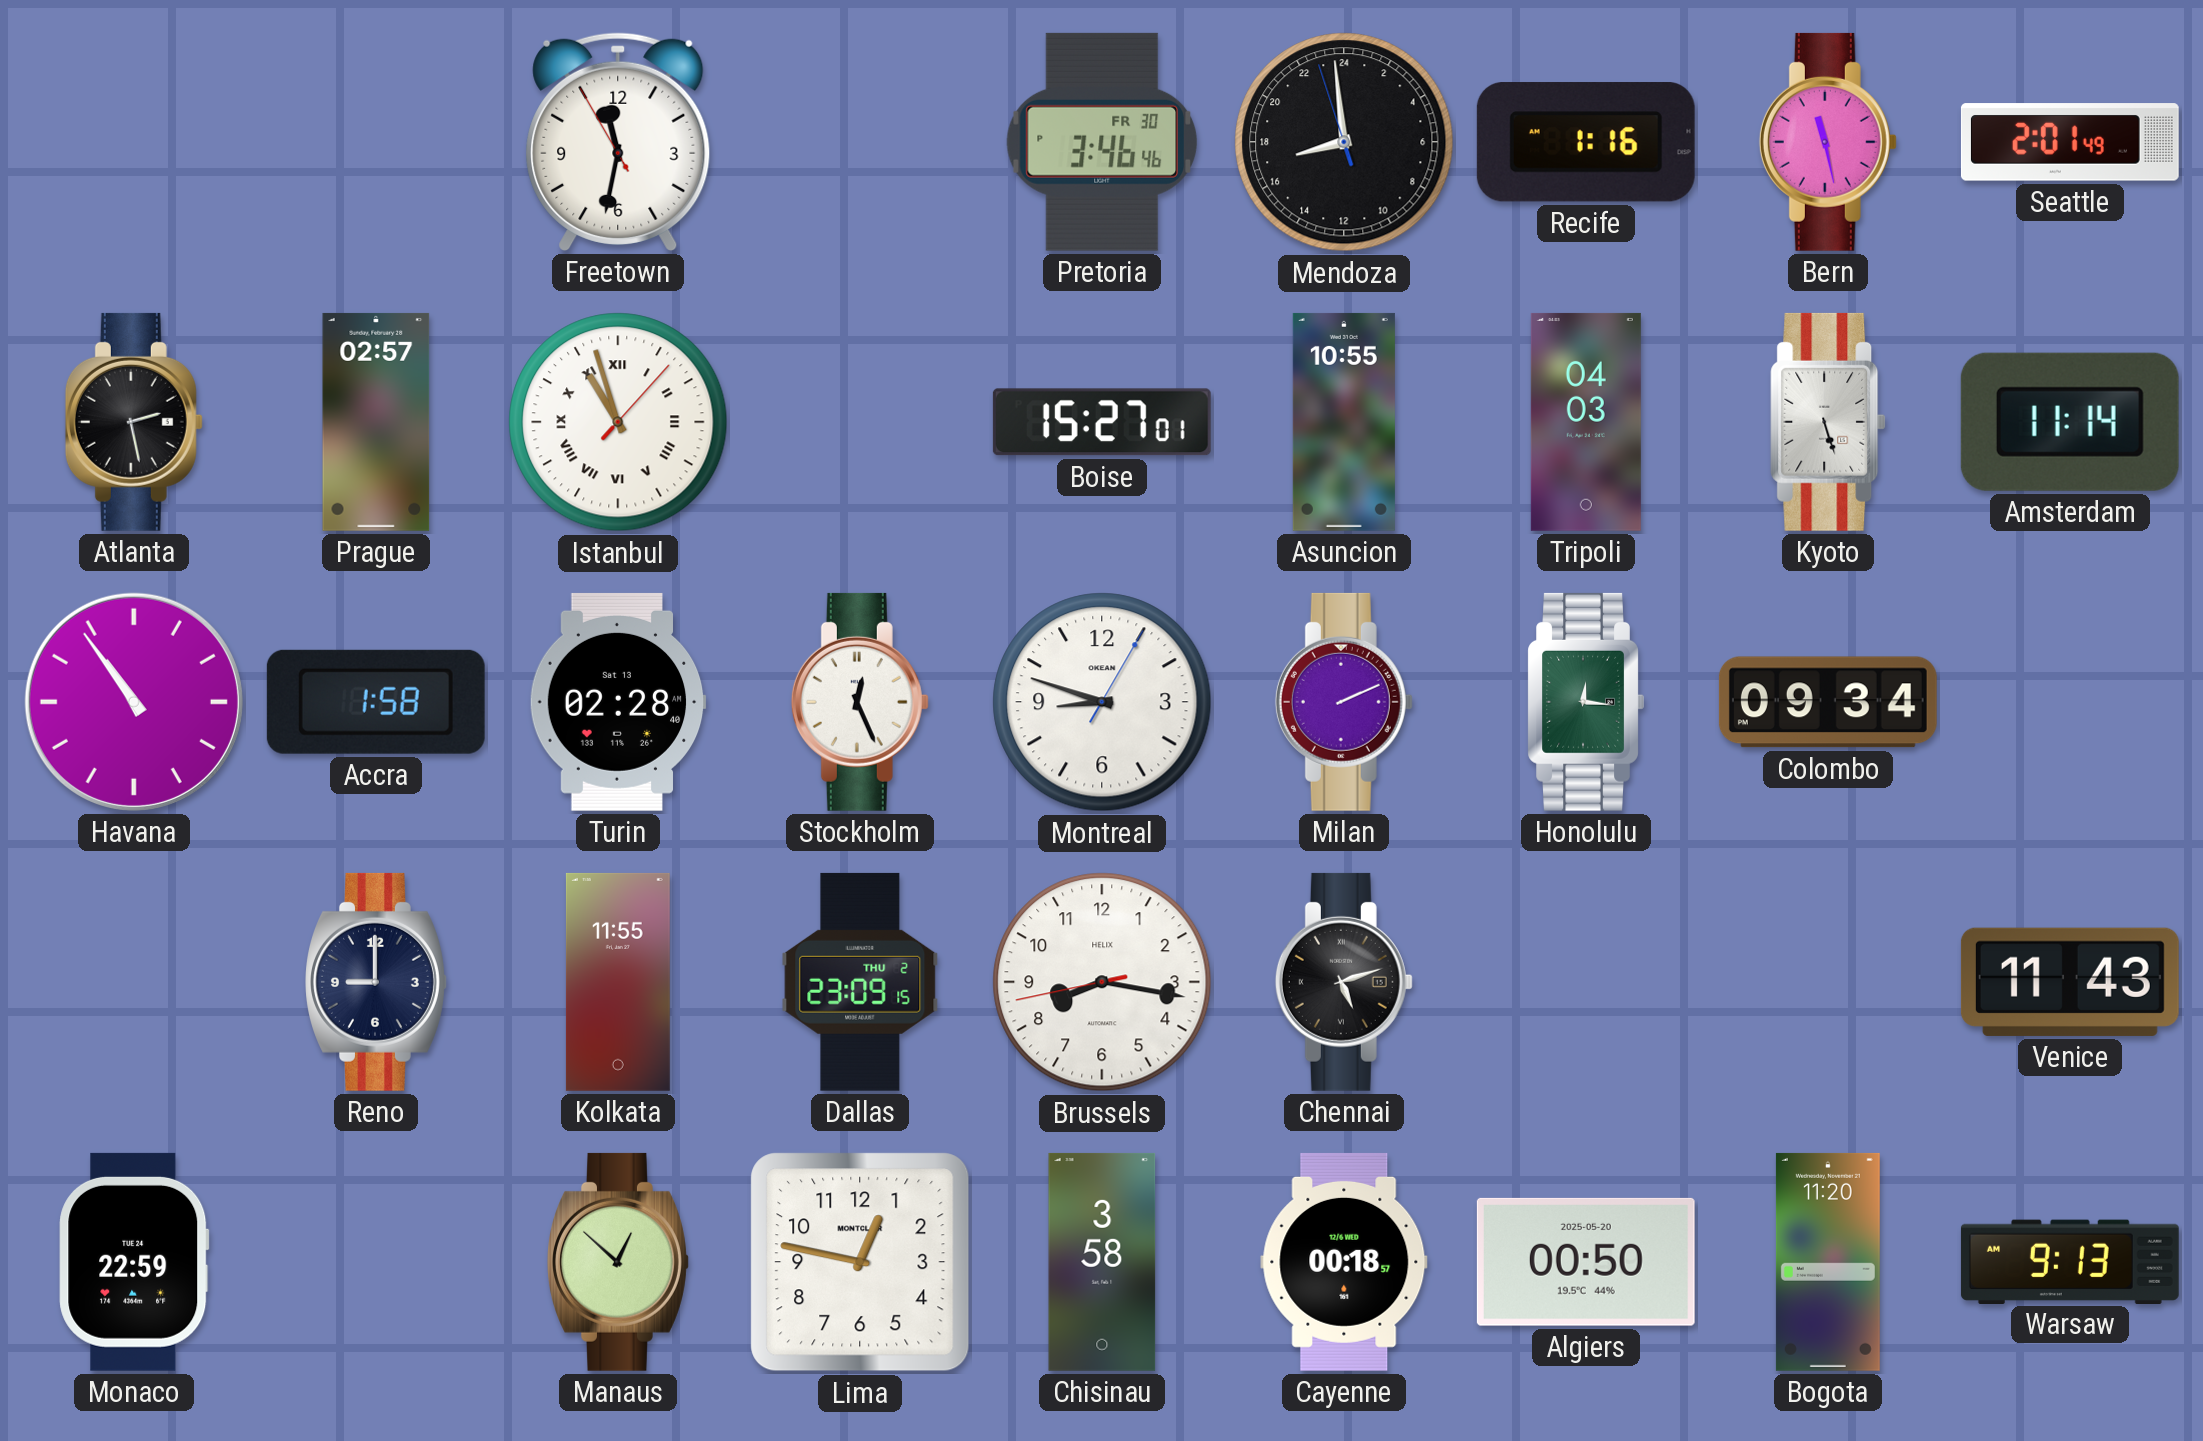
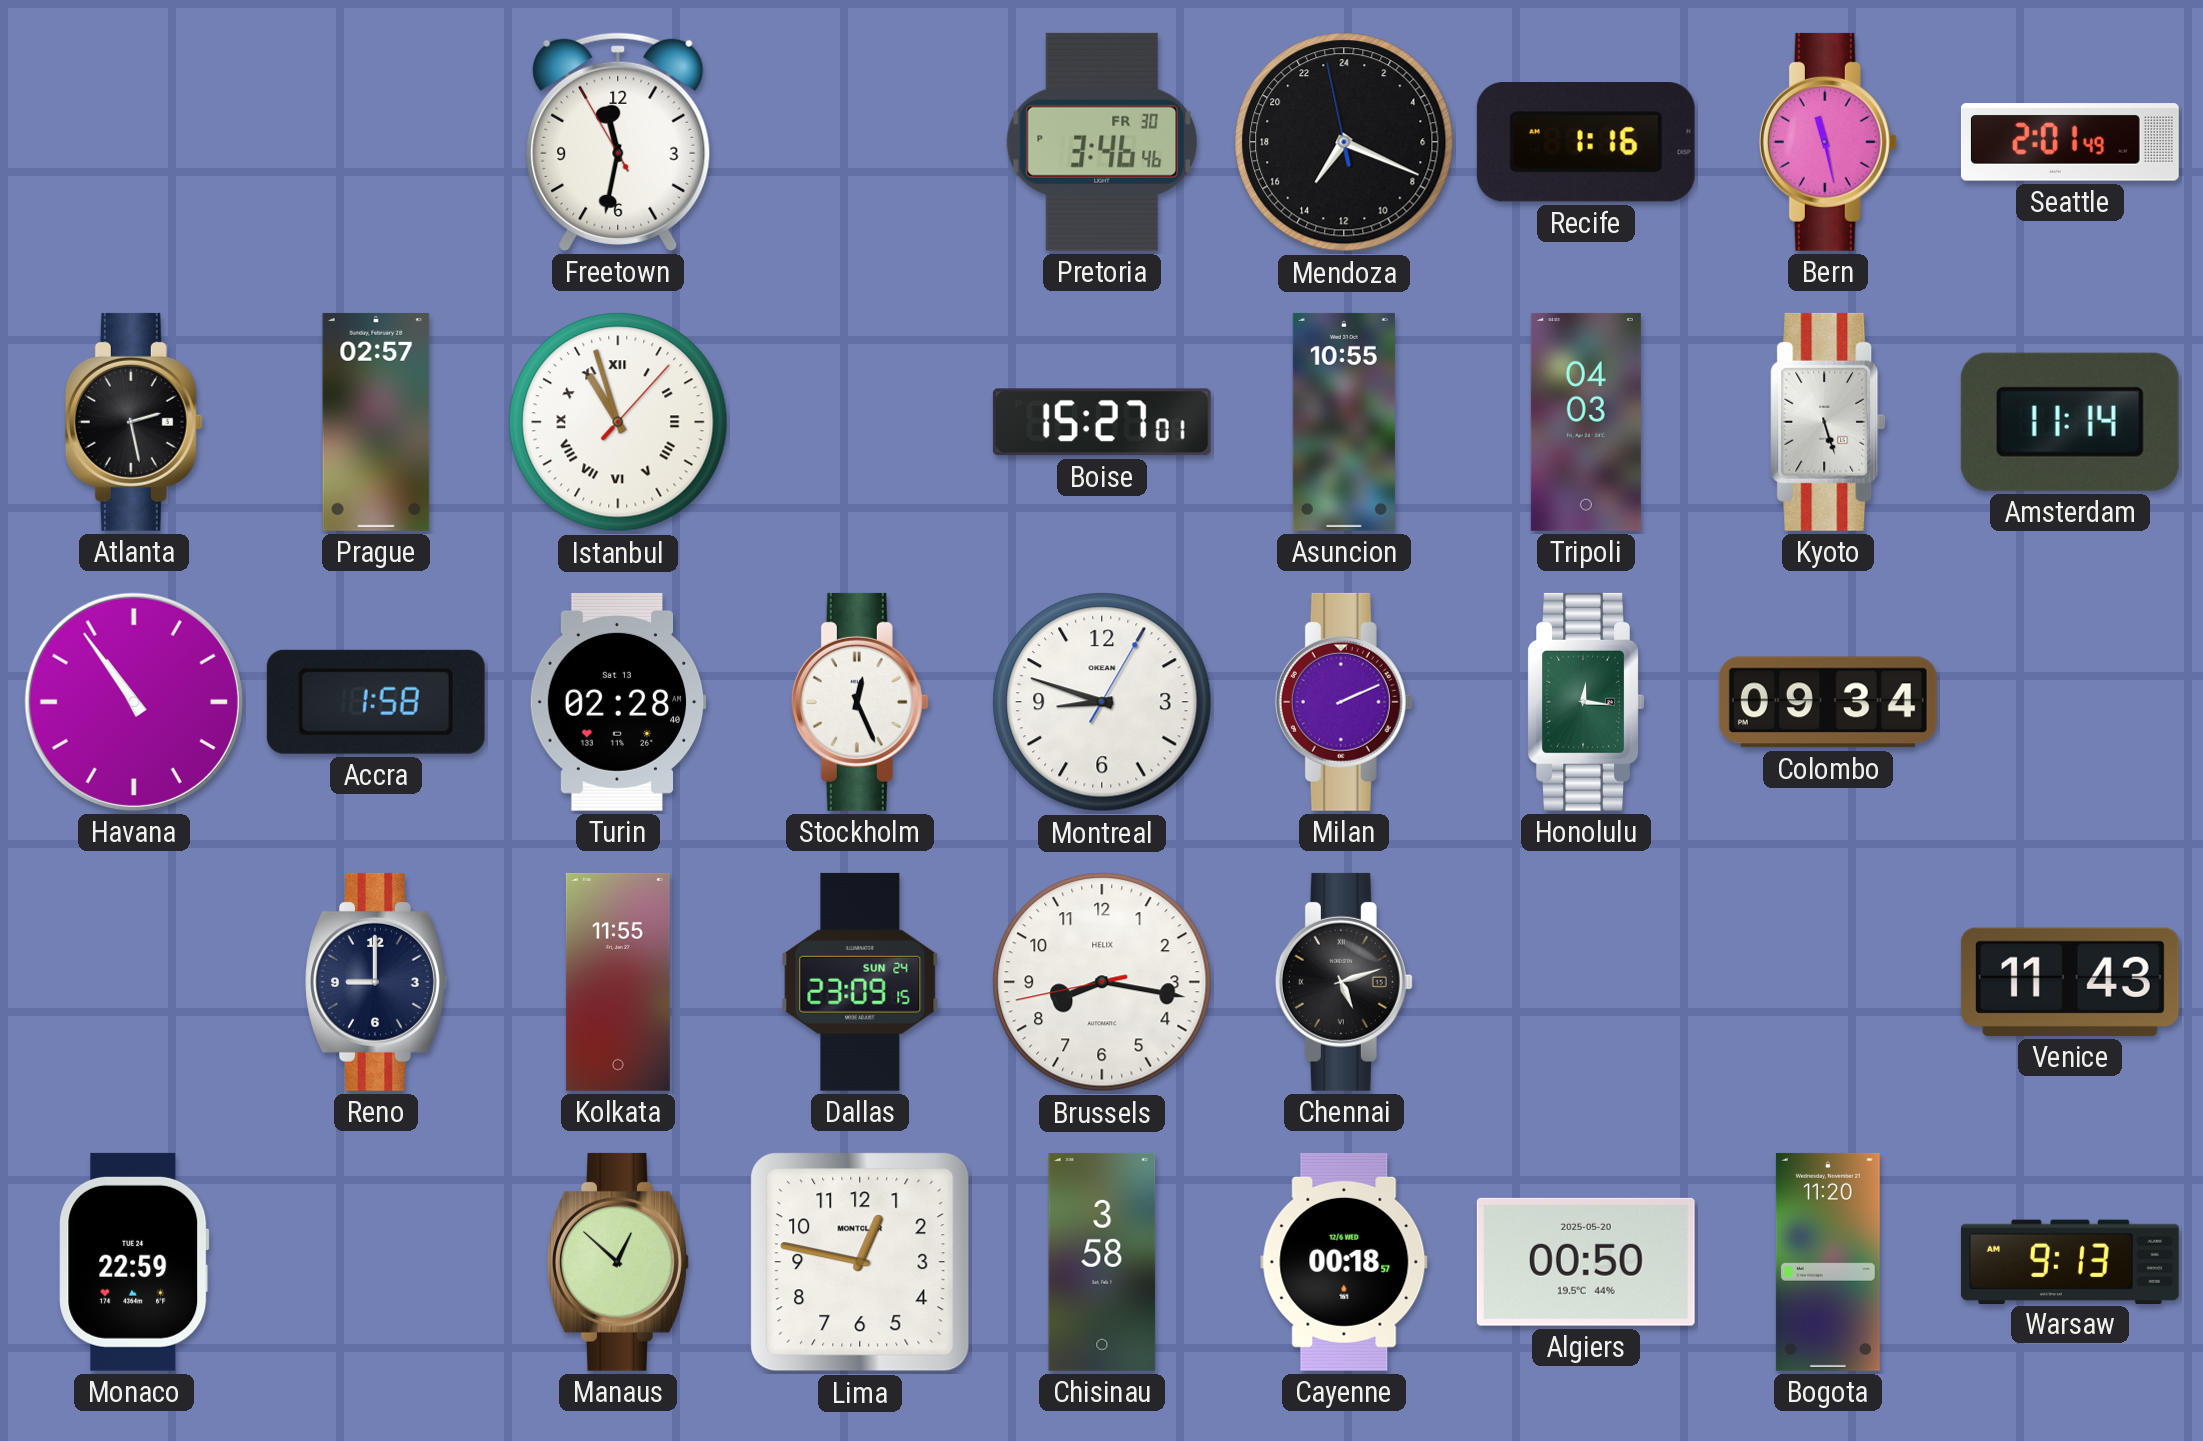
Mendoza: 16:58 -> 14:18
Dallas date: THU 2 -> SUN 24
